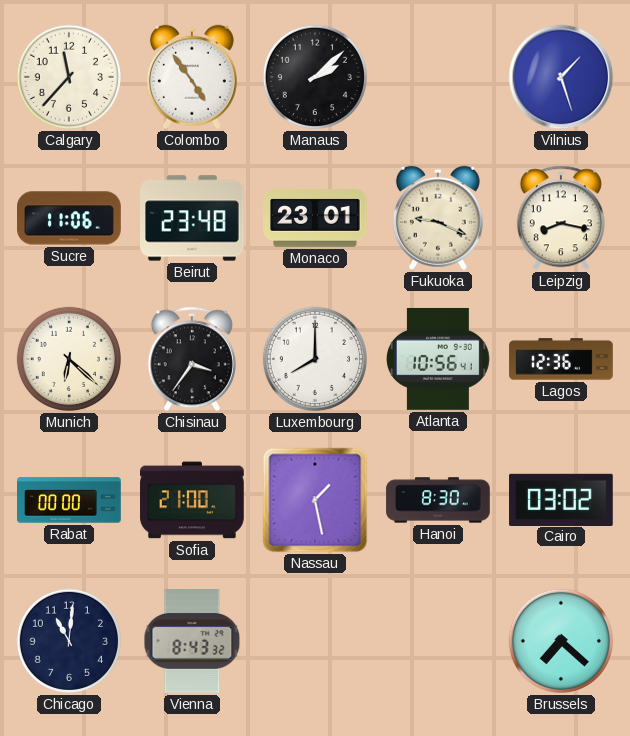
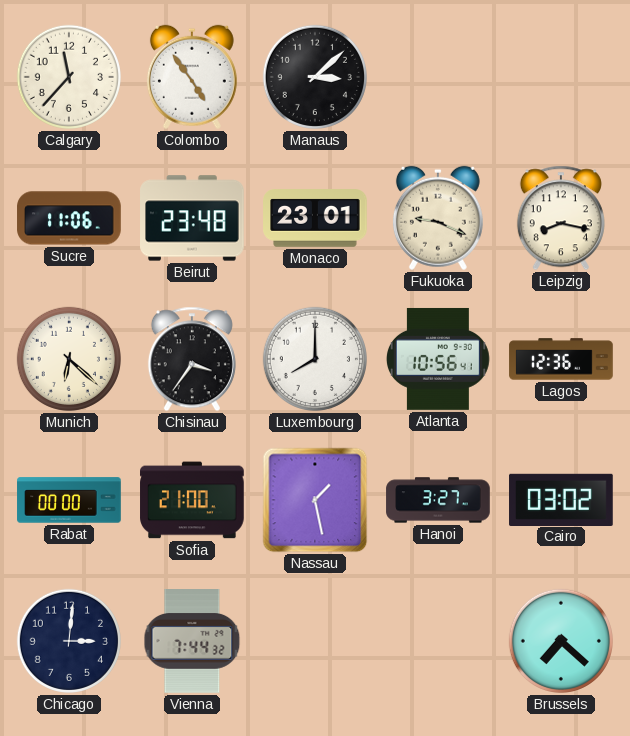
Manaus: 2:08 -> 3:08
Vilnius: 1:27 -> none
Hanoi: 8:30 -> 3:27
Chicago: 11:01 -> 3:01
Vienna: 8:43 -> 7:44
